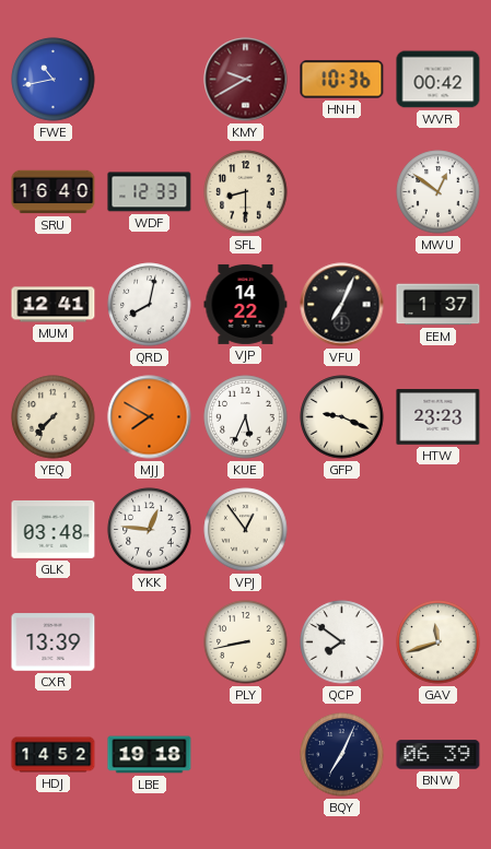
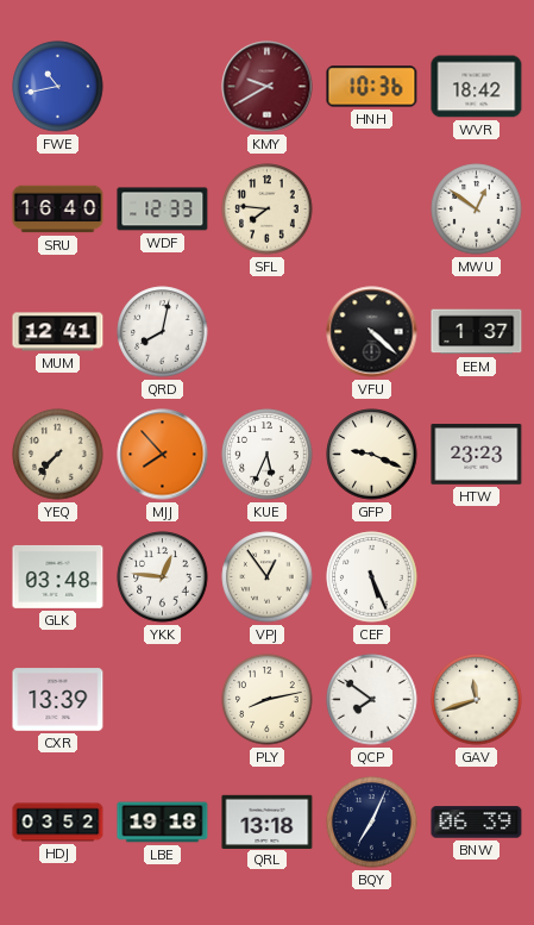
WVR: 00:42 -> 18:42
SFL: 8:30 -> 7:46
VJP: 14:22 -> none
VFU: 7:04 -> 4:22
MJJ: 7:50 -> 7:53
CEF: none -> 5:26
PLY: 8:43 -> 8:13
HDJ: 14:52 -> 03:52
QRL: none -> 13:18
